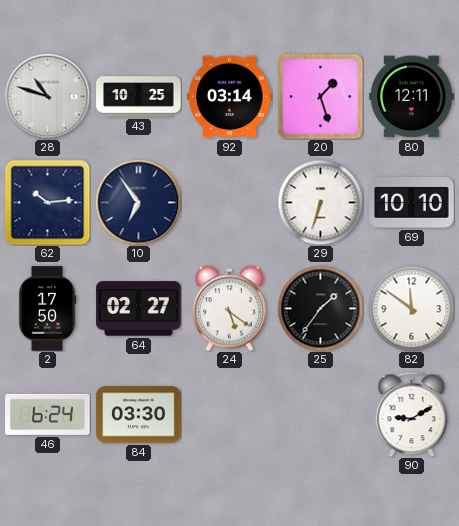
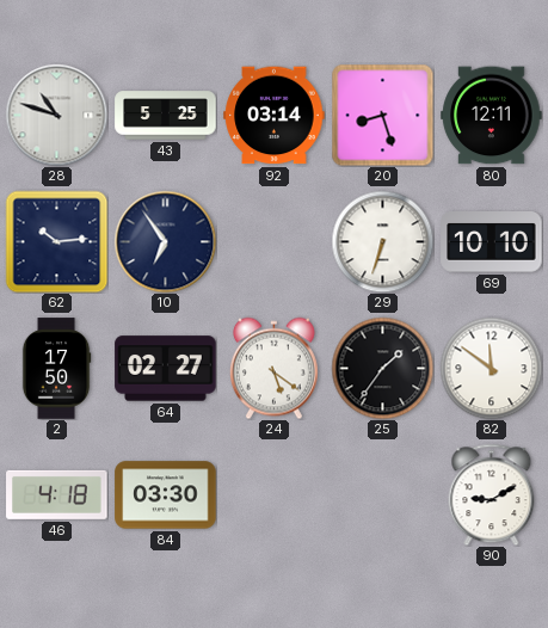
43: 10:25 -> 5:25
20: 1:27 -> 8:27
46: 6:24 -> 4:18
